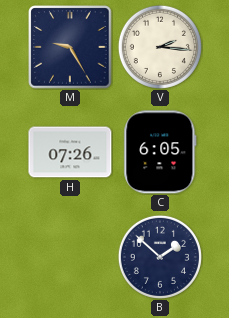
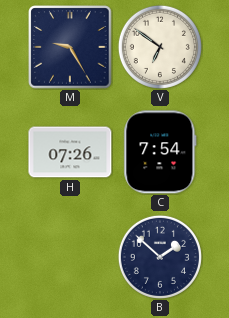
V: 2:16 -> 6:51
C: 6:05 -> 7:54
